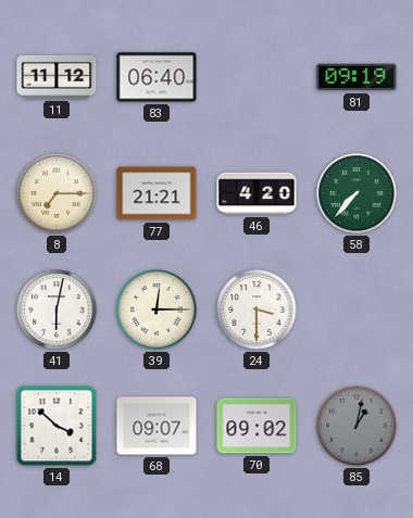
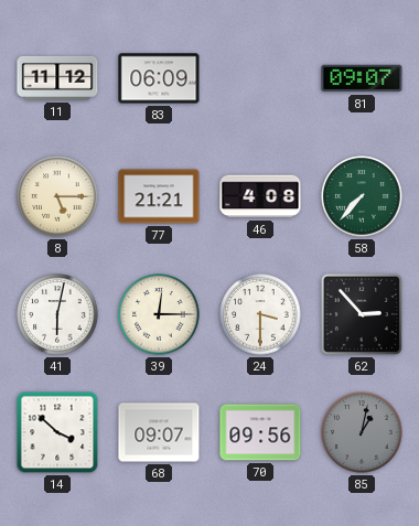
83: 06:40 -> 06:09
81: 09:19 -> 09:07
8: 7:15 -> 5:15
46: 4:20 -> 4:08
62: none -> 2:53
70: 09:02 -> 09:56
